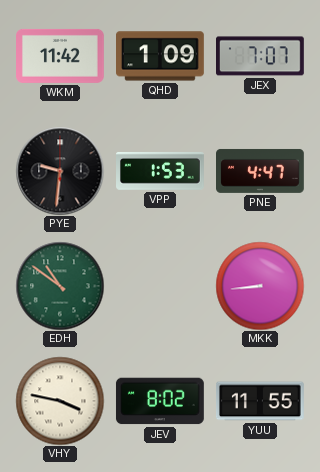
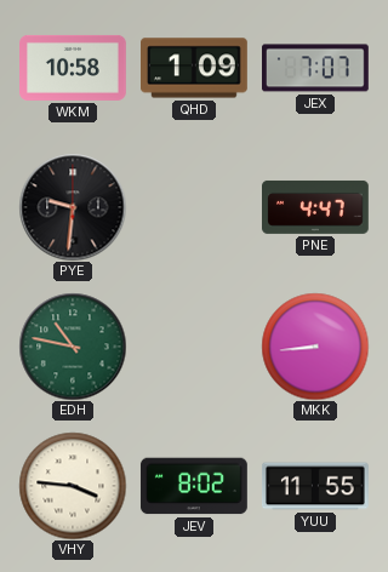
WKM: 11:42 -> 10:58
VPP: 1:53 -> none
EDH: 10:51 -> 10:47
VHY: 3:47 -> 3:46
